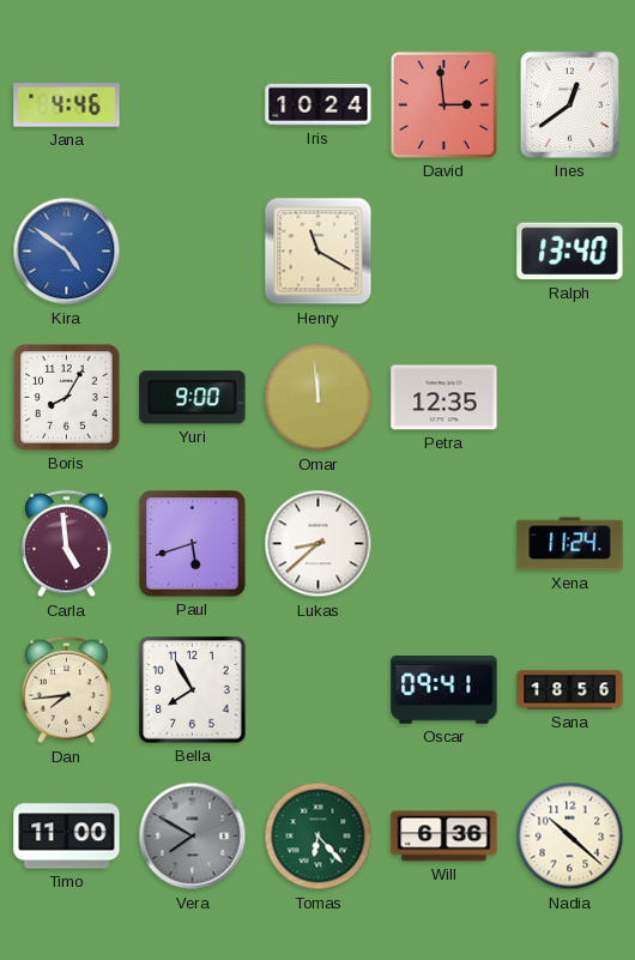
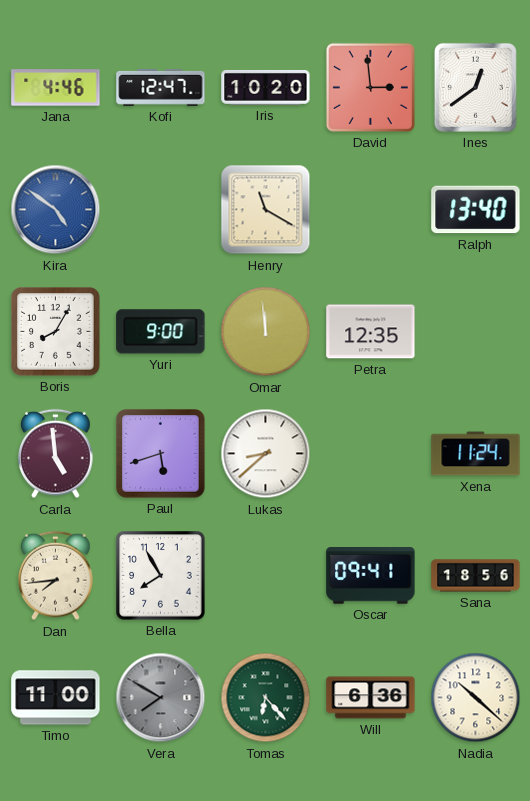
Kofi: none -> 12:47
Iris: 10:24 -> 10:20
